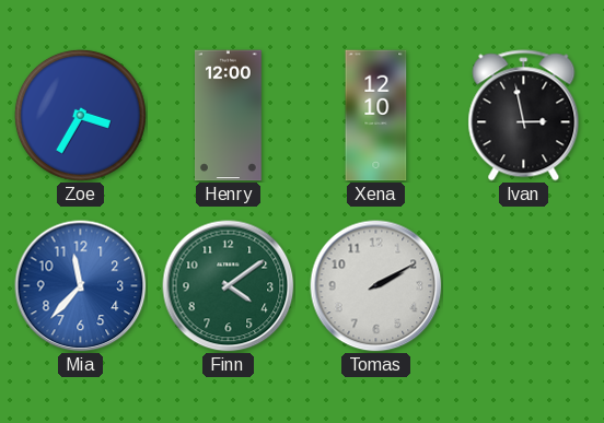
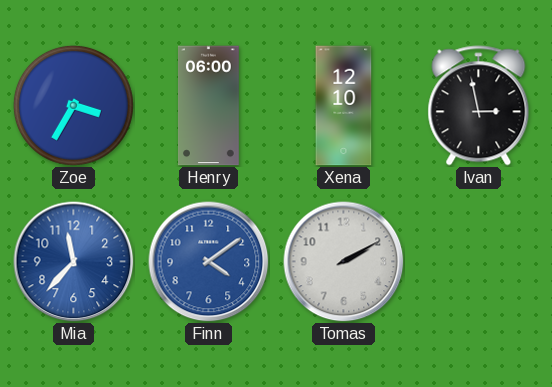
Henry: 12:00 -> 06:00
Finn dial: green -> blue
